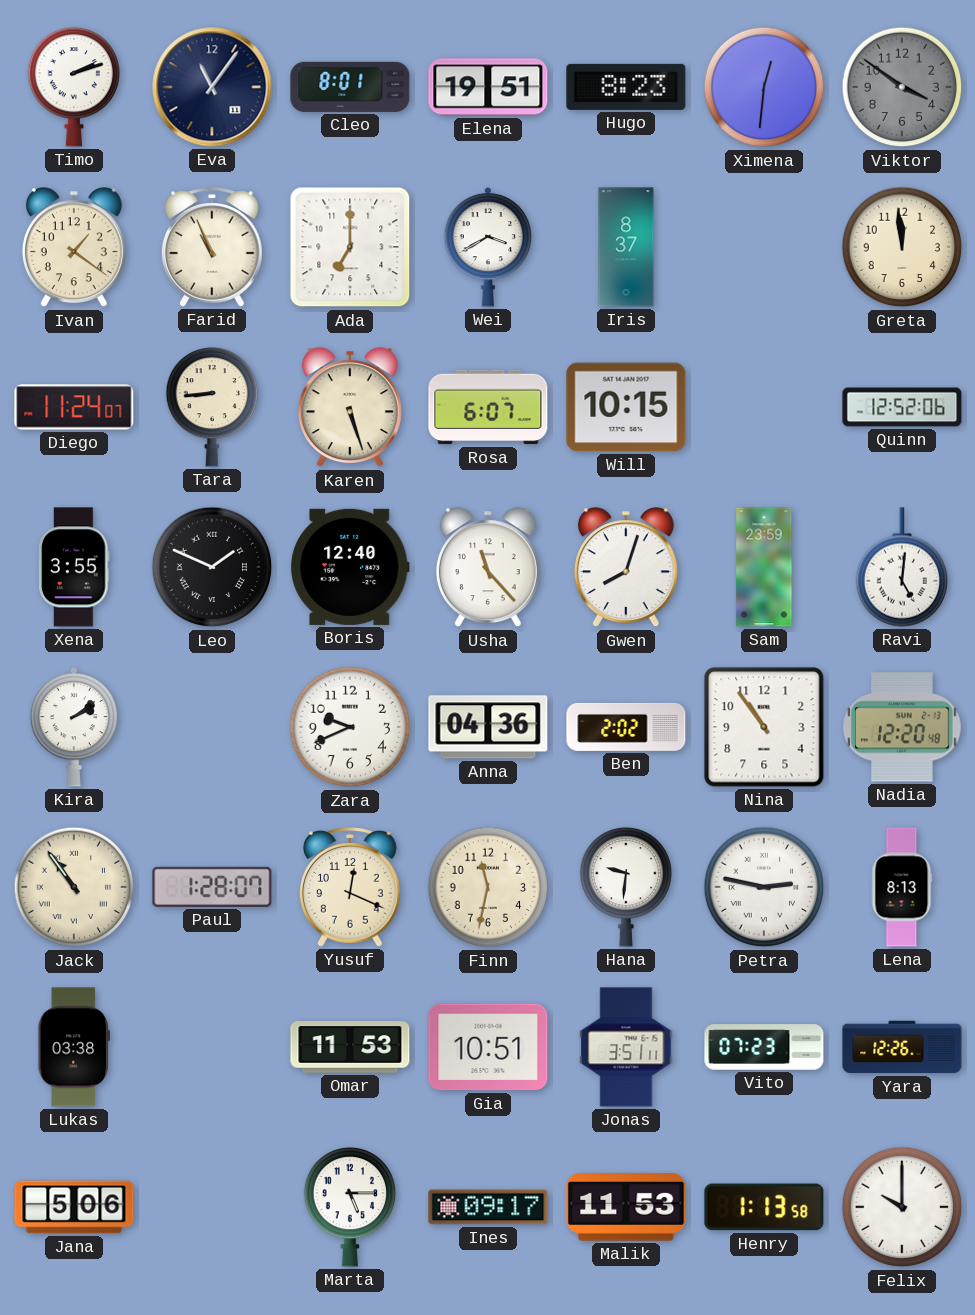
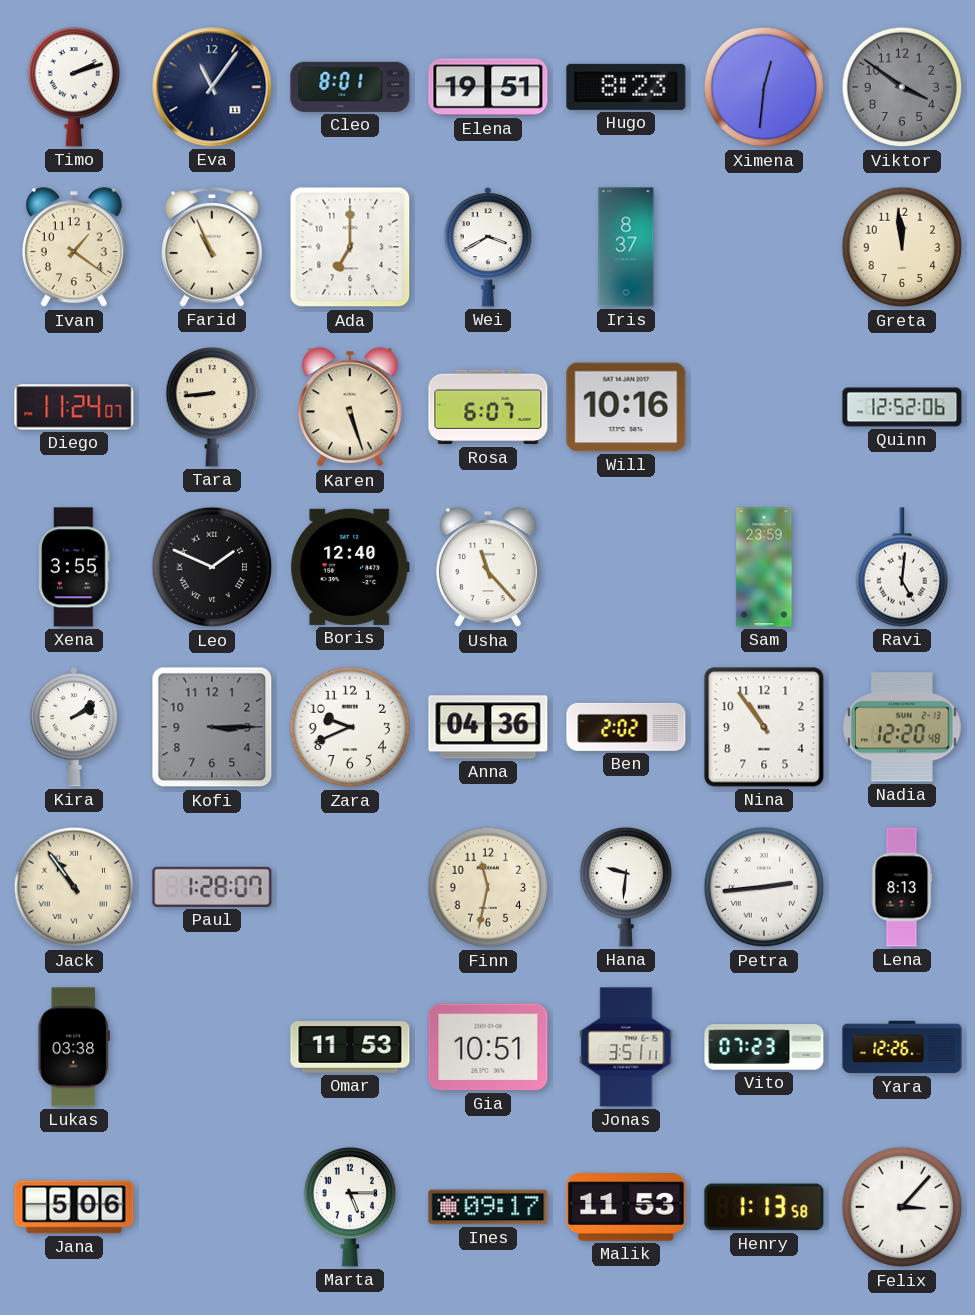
Will: 10:15 -> 10:16
Gwen: 8:03 -> none
Kofi: none -> 3:15
Yusuf: 12:19 -> none
Petra: 2:47 -> 2:44
Felix: 10:00 -> 3:07
